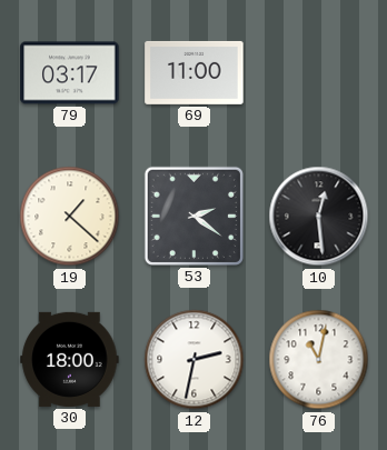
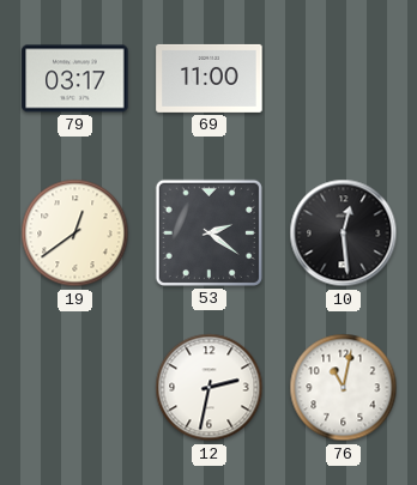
19: 1:22 -> 12:39
30: 18:00 -> none
